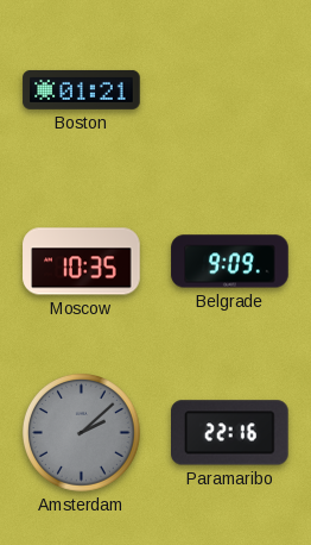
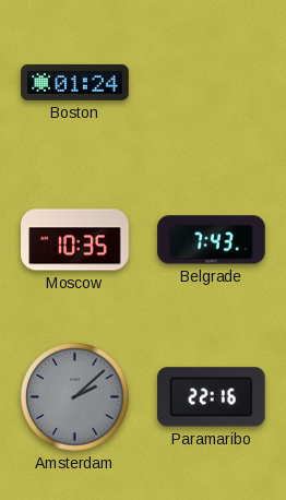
Boston: 01:21 -> 01:24
Belgrade: 9:09 -> 7:43
